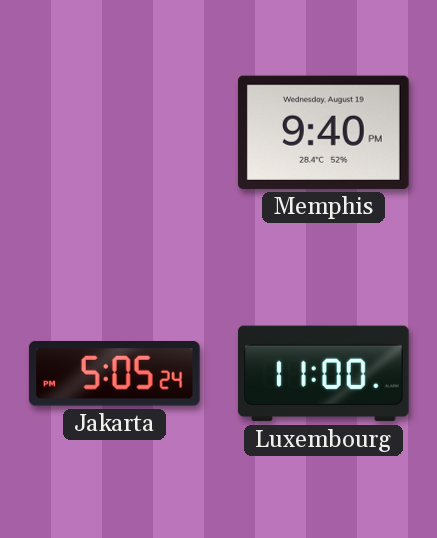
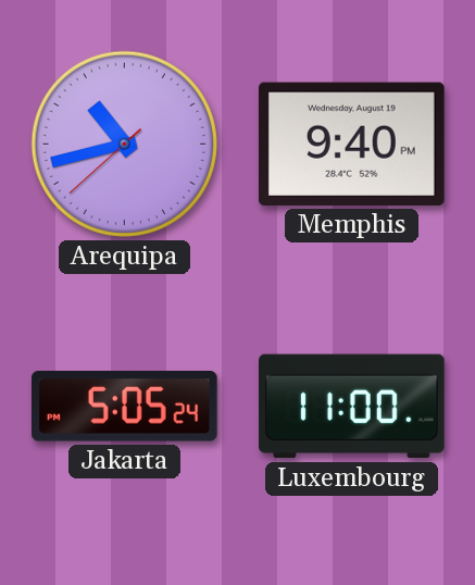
Arequipa: none -> 10:42
